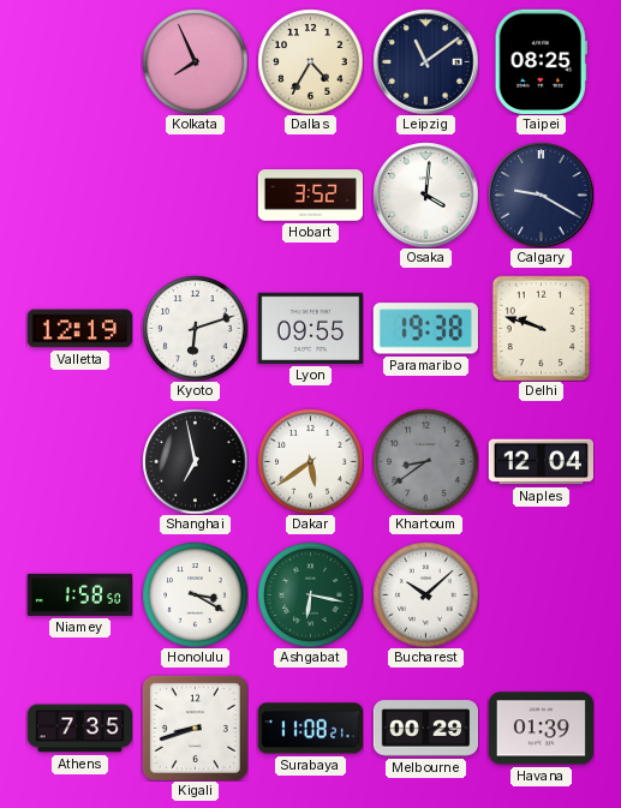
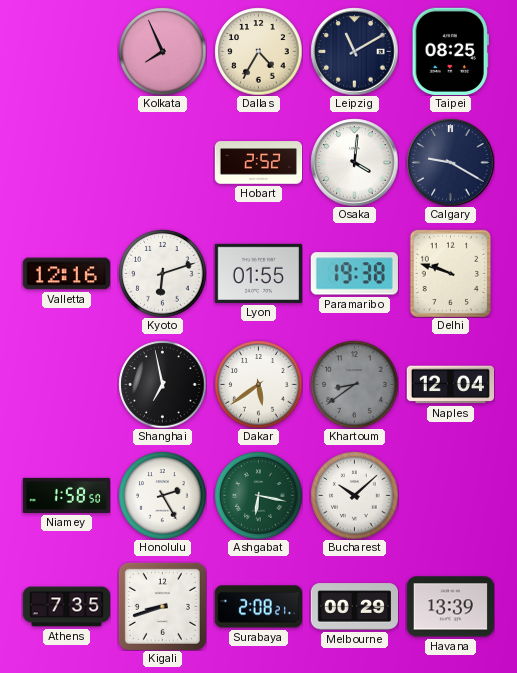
Leipzig: 11:09 -> 11:10
Hobart: 3:52 -> 2:52
Valletta: 12:19 -> 12:16
Lyon: 09:55 -> 01:55
Honolulu: 3:20 -> 2:25
Surabaya: 11:08 -> 2:08
Havana: 01:39 -> 13:39
